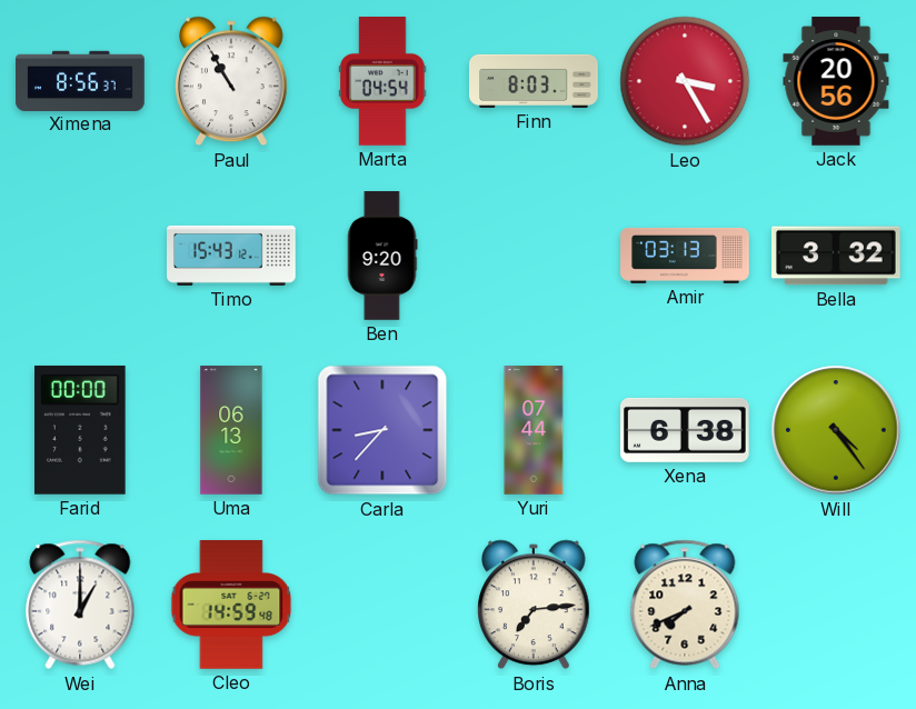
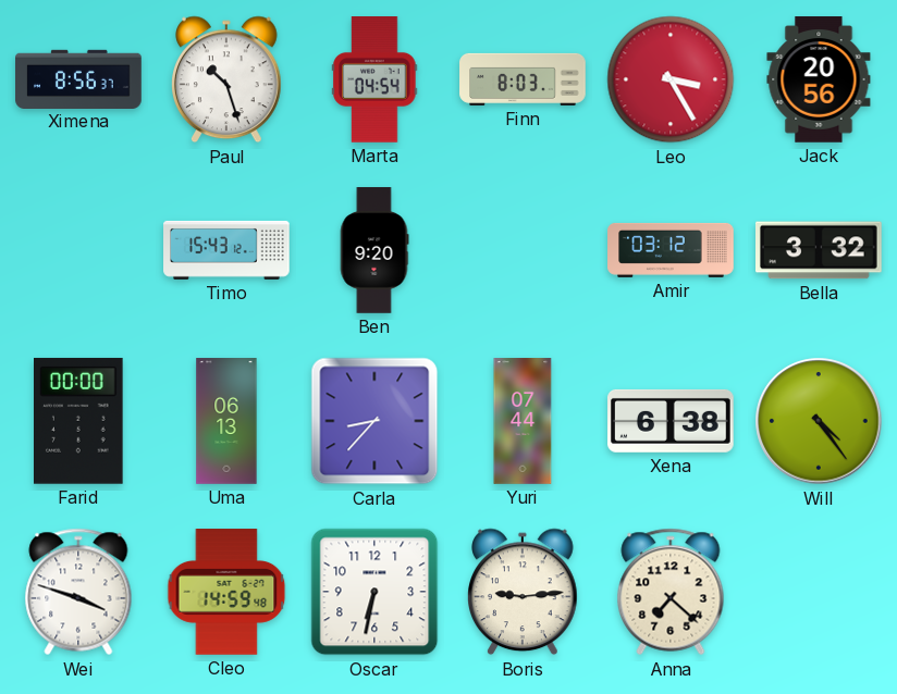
Paul: 10:55 -> 10:27
Amir: 03:13 -> 03:12
Wei: 1:00 -> 3:48
Oscar: none -> 6:32
Boris: 7:14 -> 9:14
Anna: 7:41 -> 7:22
